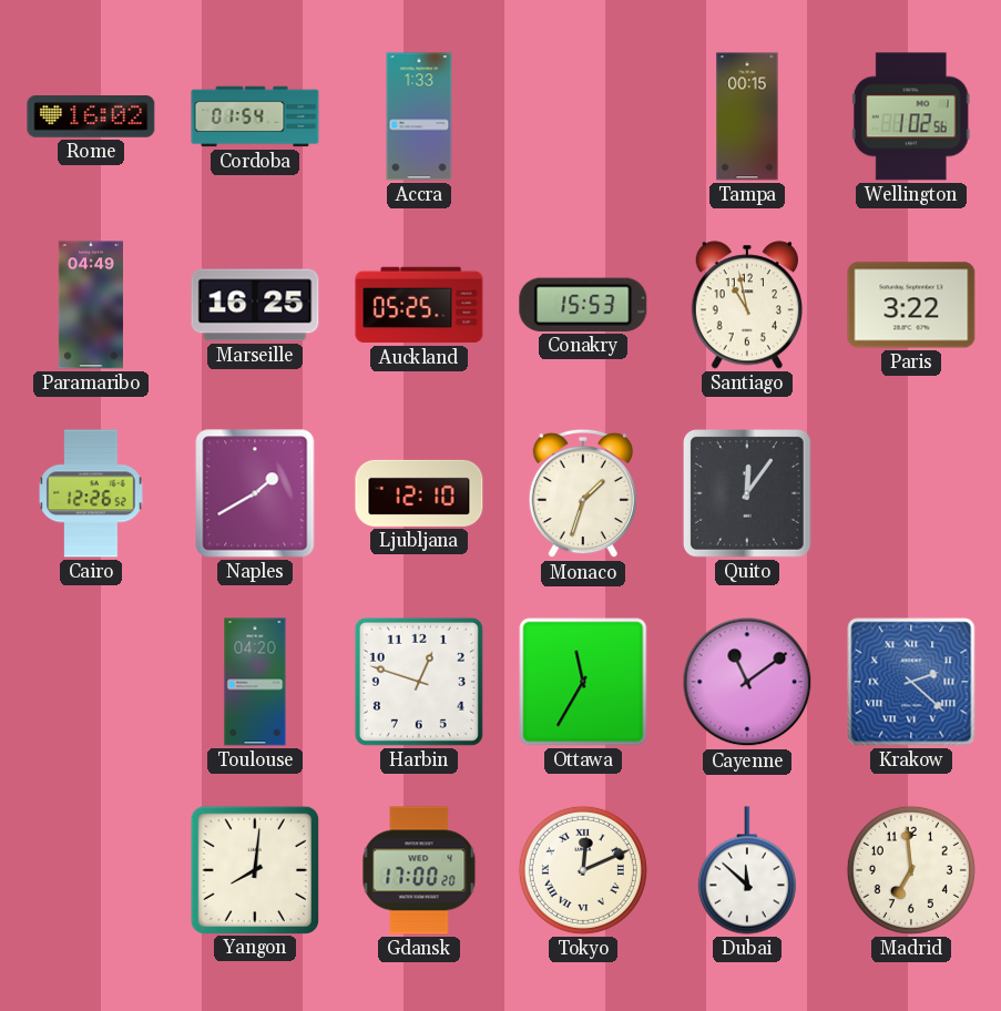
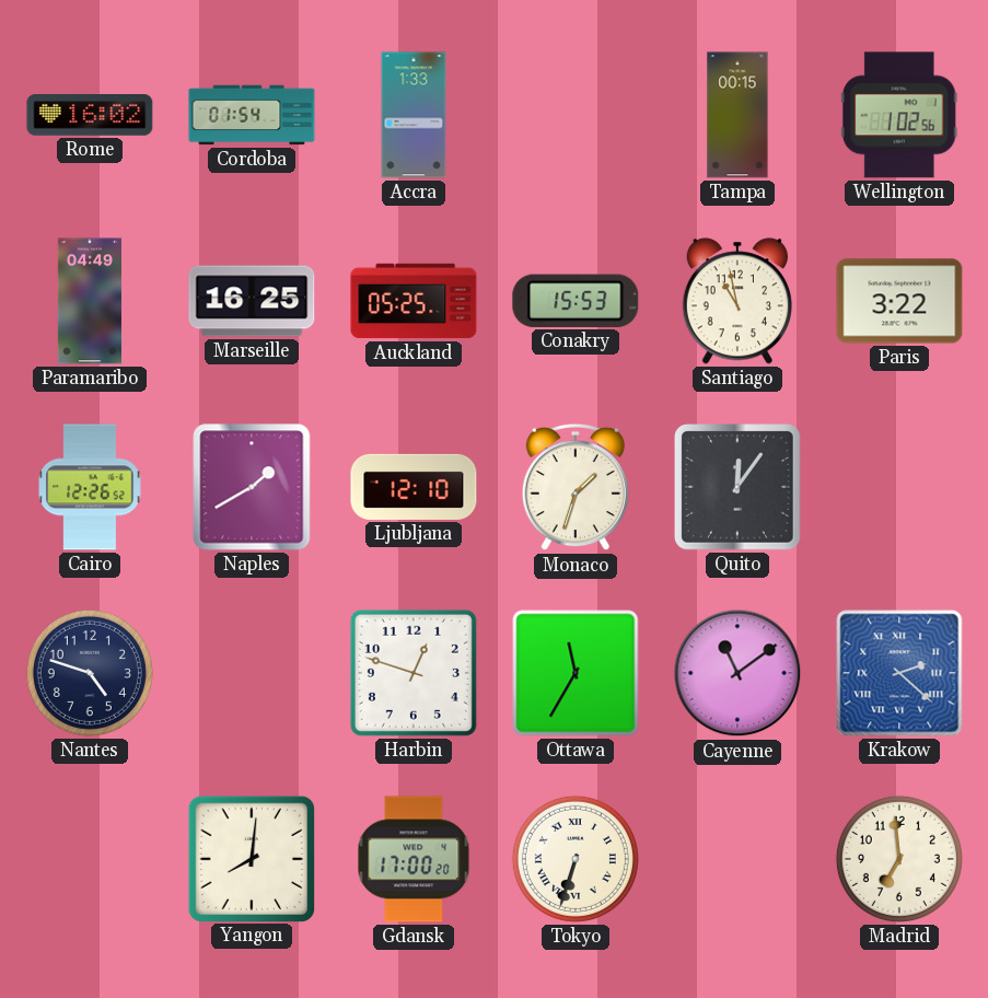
Nantes: none -> 4:48
Toulouse: 04:20 -> none
Tokyo: 12:11 -> 6:33
Dubai: 11:52 -> none
